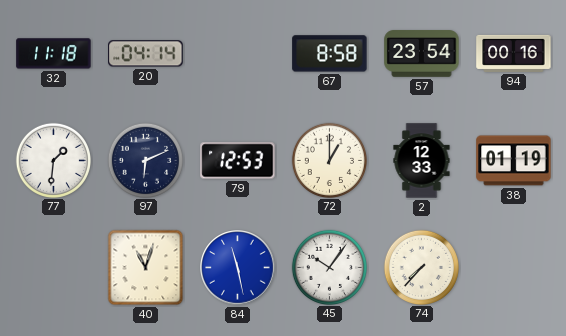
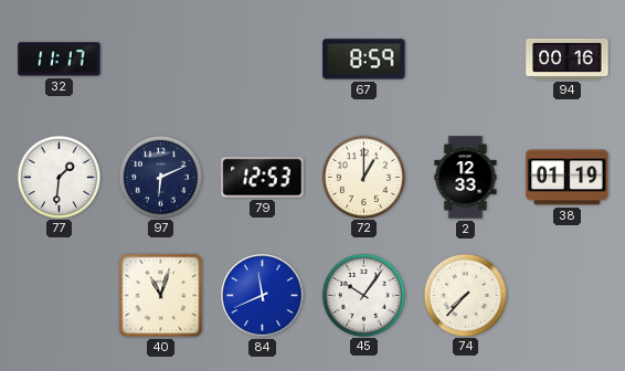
32: 11:18 -> 11:17
20: 04:14 -> none
67: 8:58 -> 8:59
57: 23:54 -> none
84: 11:28 -> 11:41
